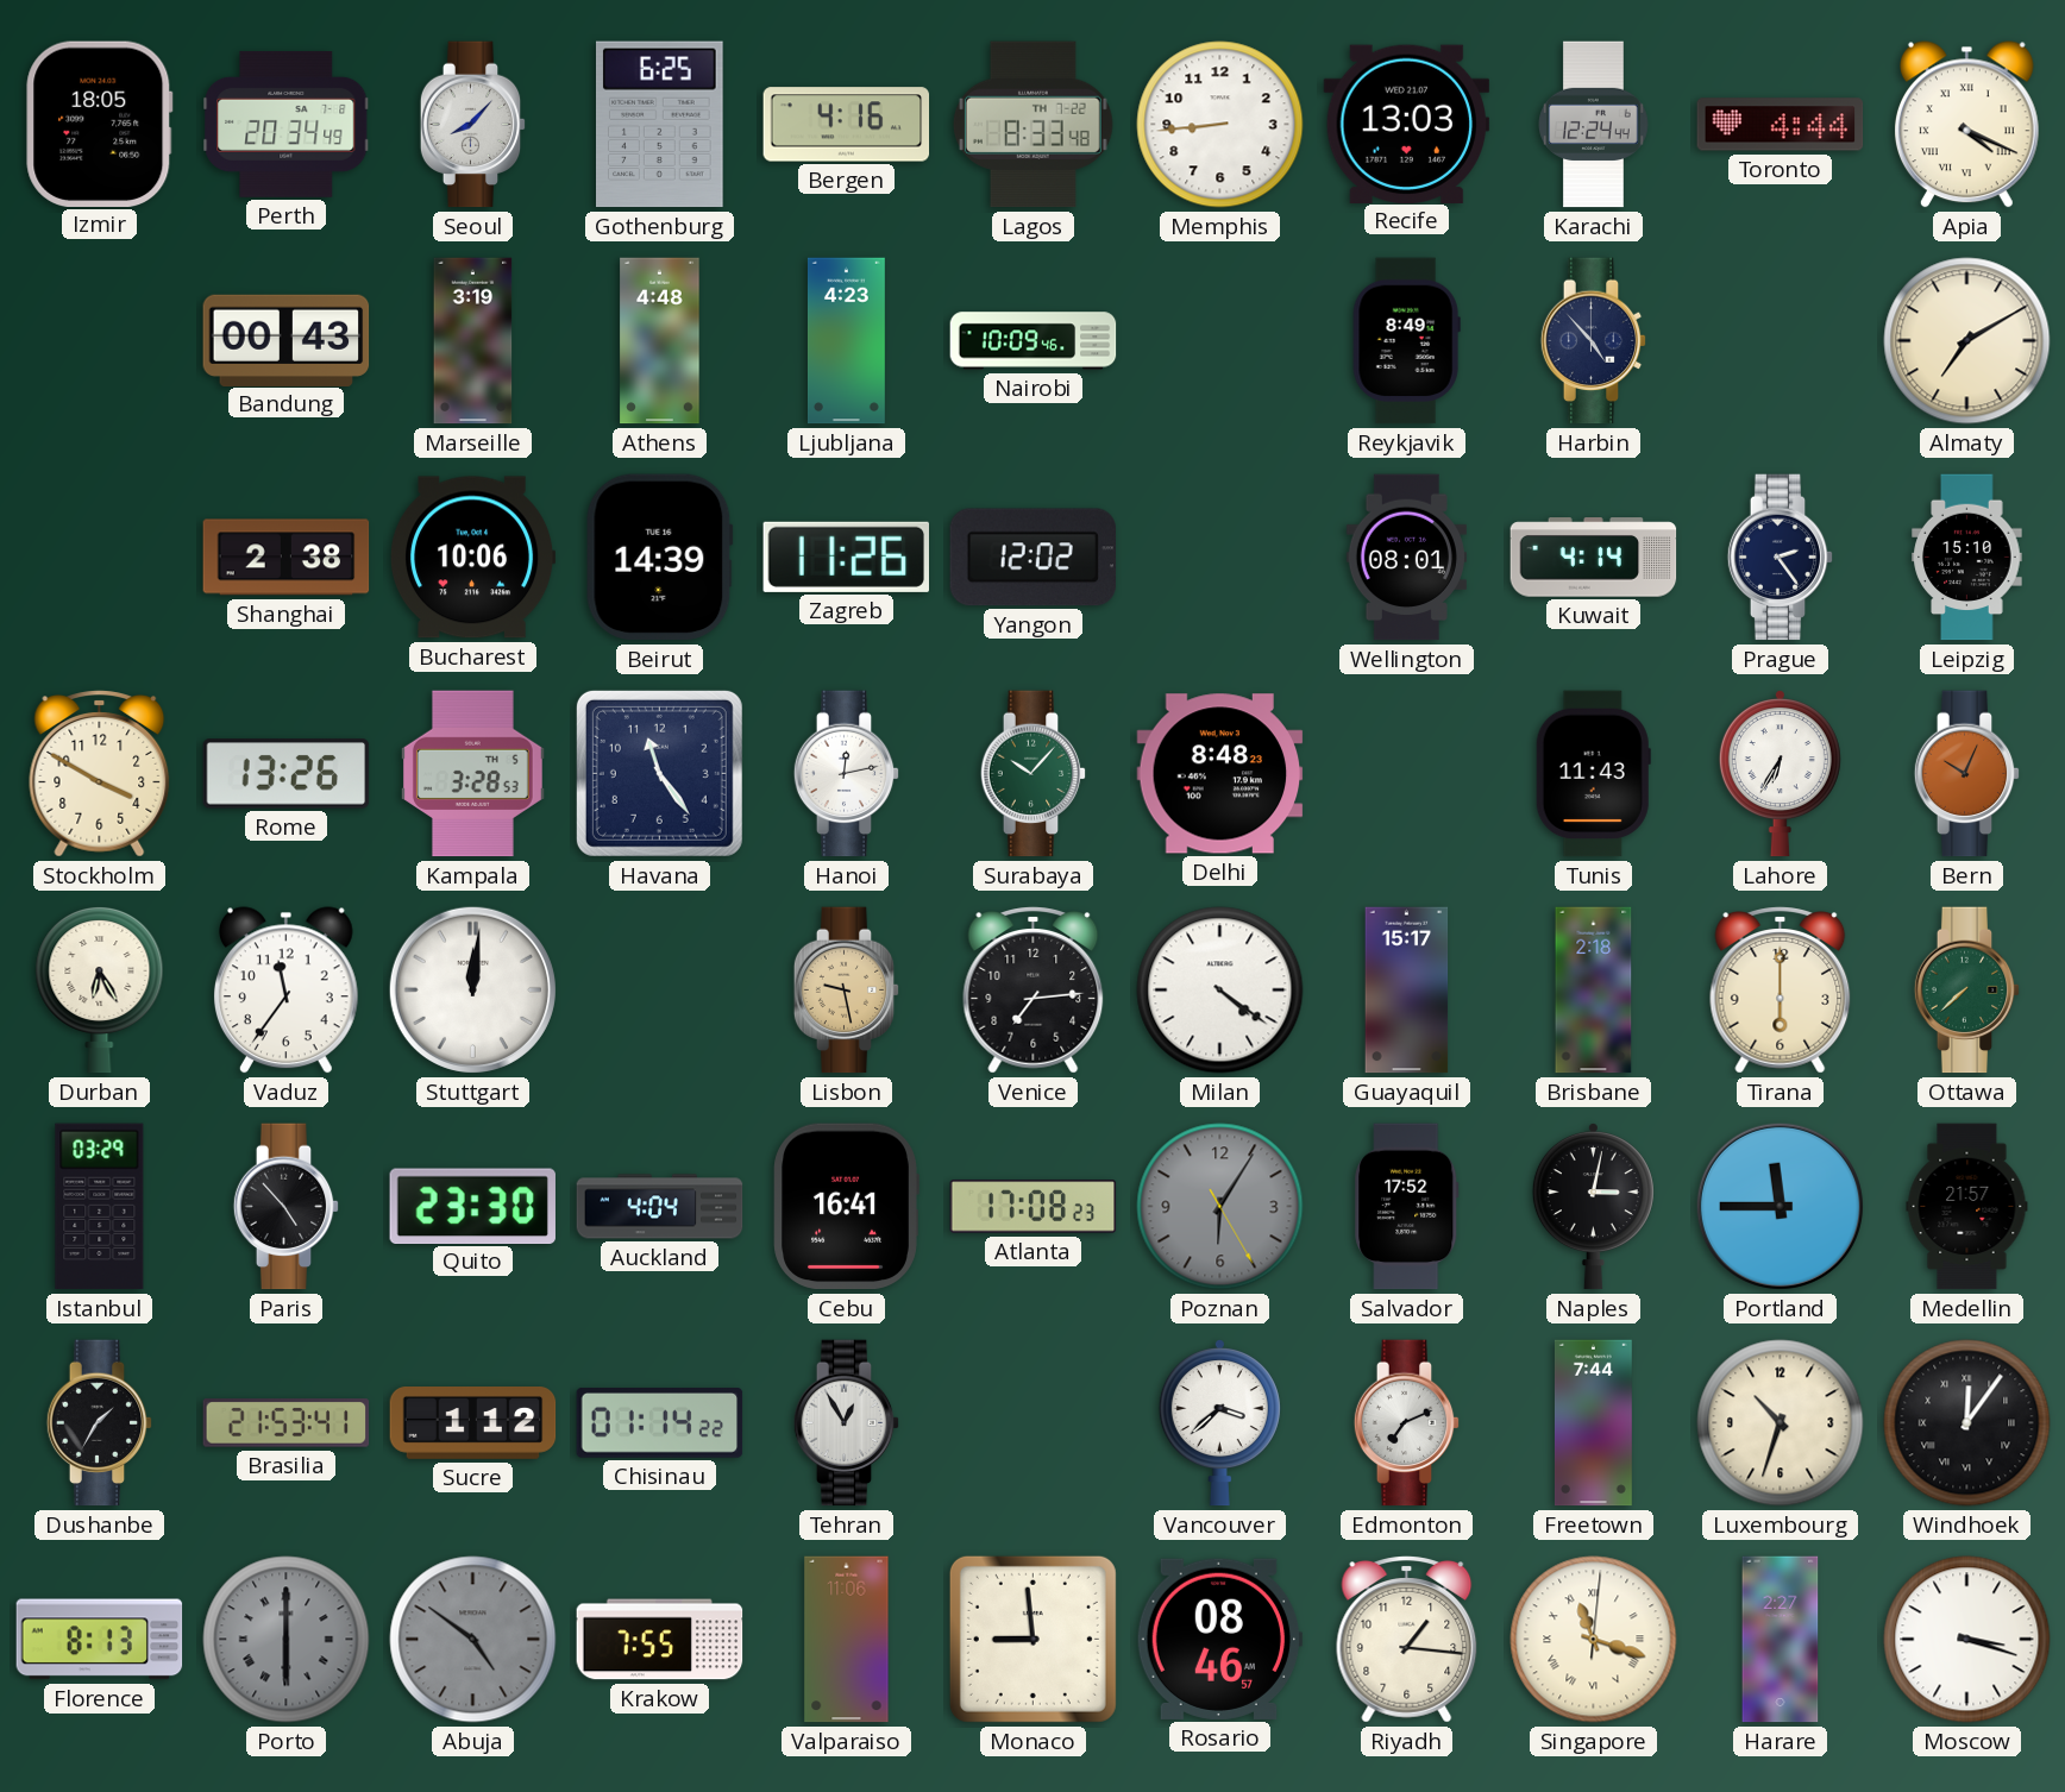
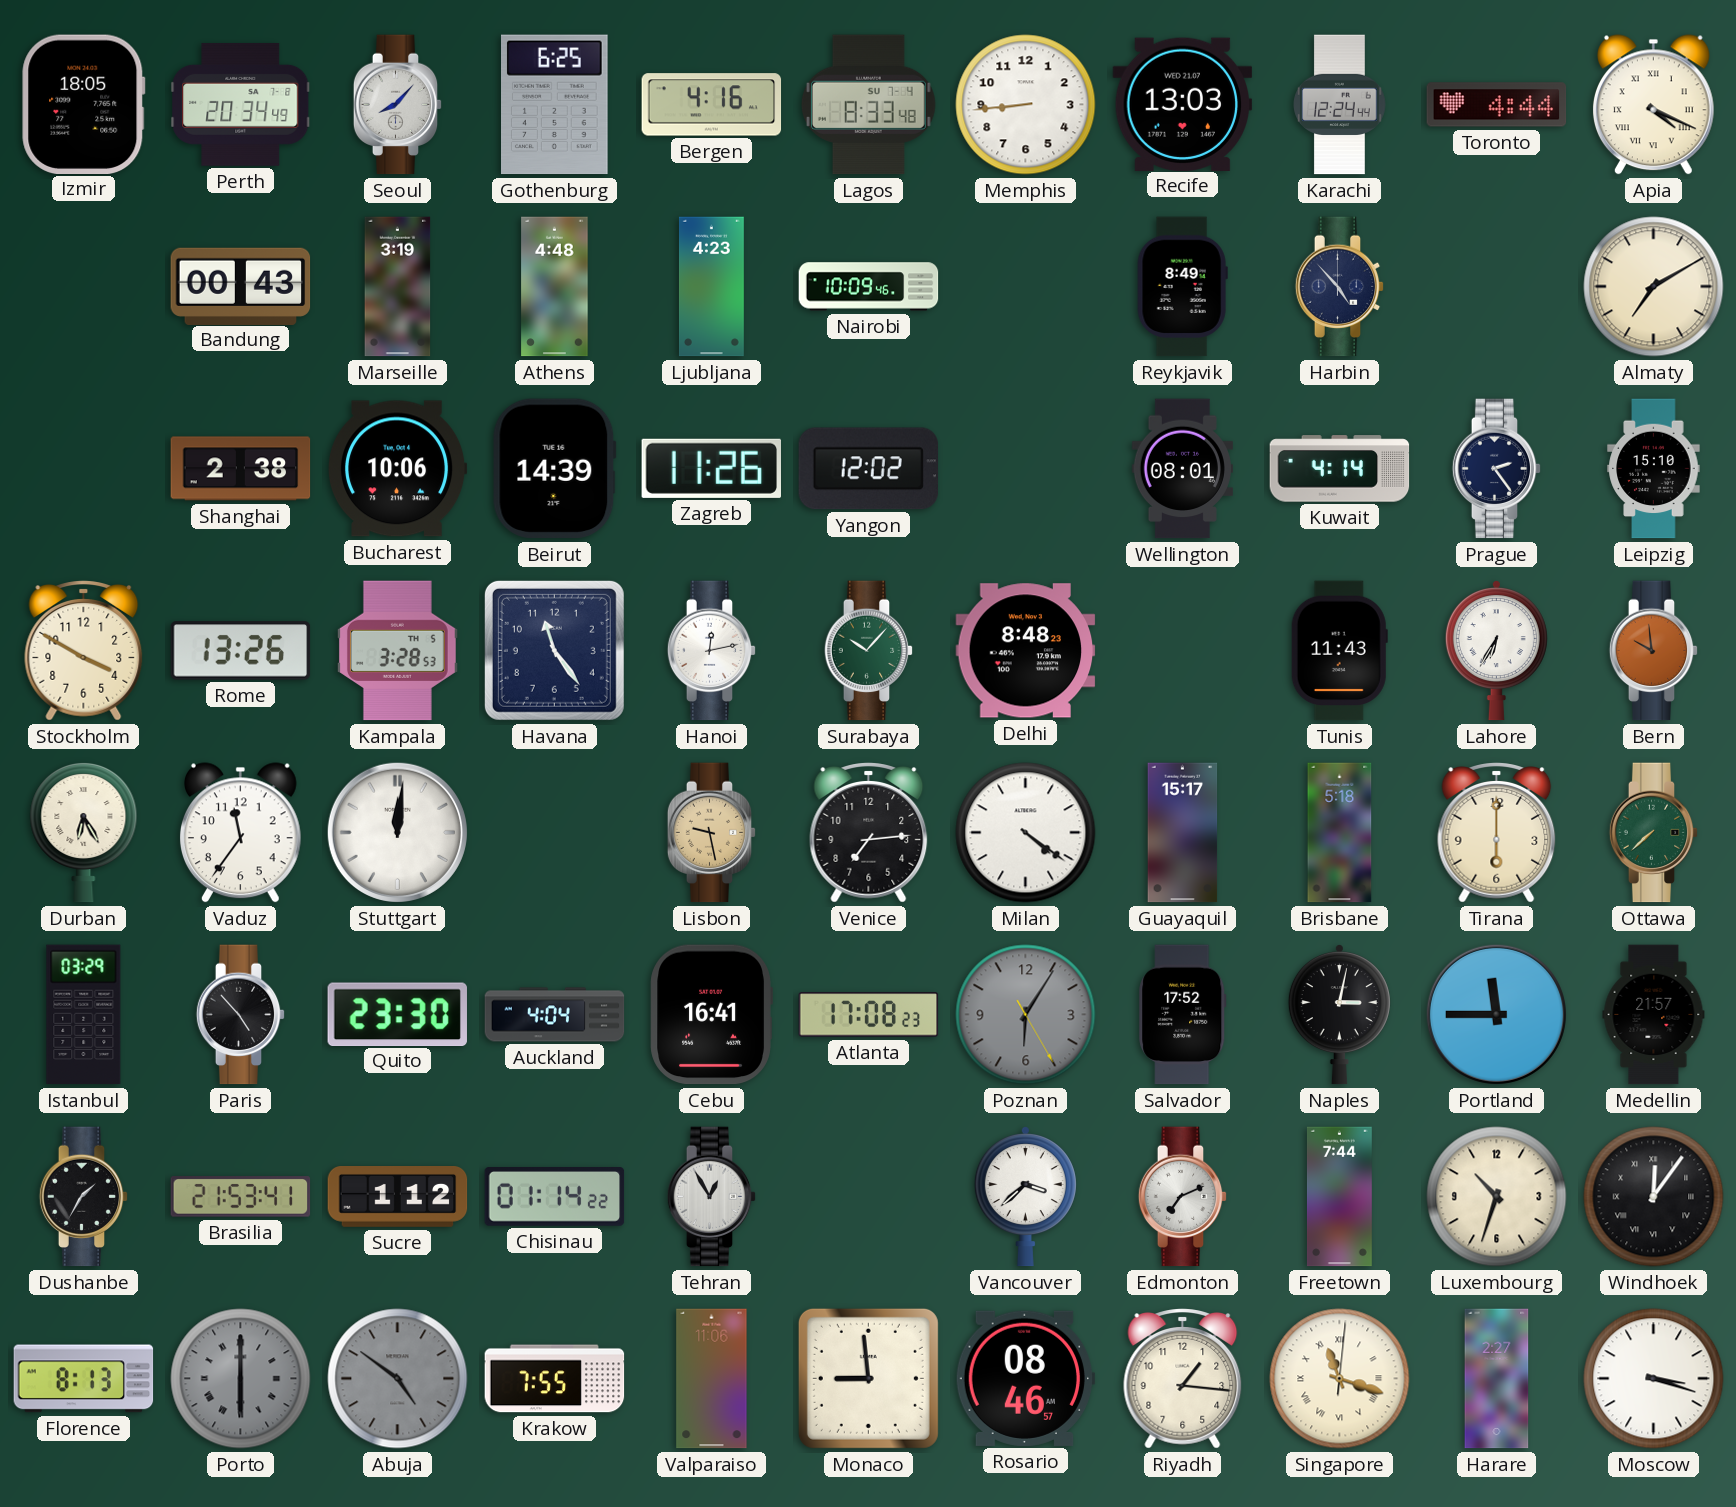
Lagos date: TH 7-22 -> SU 7-4
Bern: 10:04 -> 9:59
Brisbane: 2:18 -> 5:18
